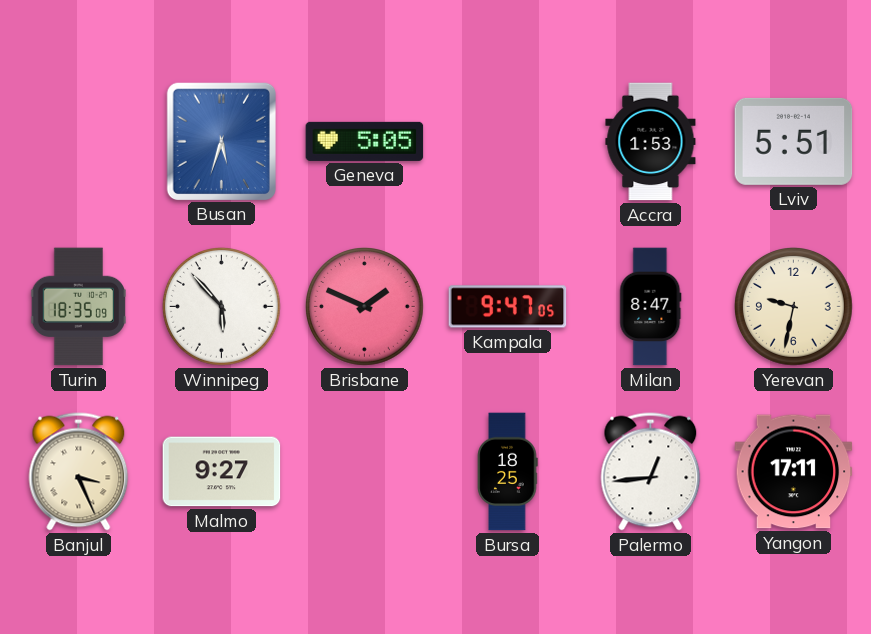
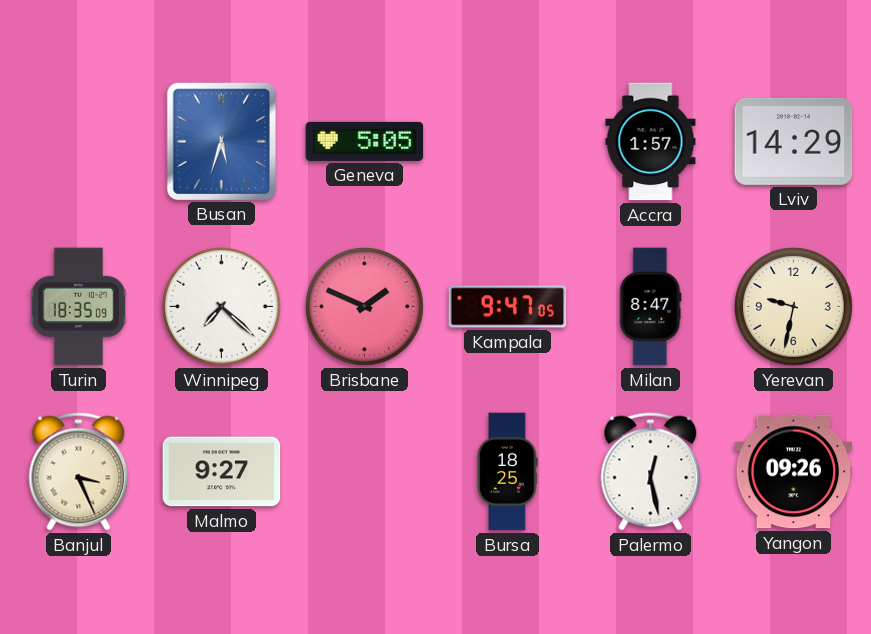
Accra: 1:53 -> 1:57
Lviv: 5:51 -> 14:29
Winnipeg: 5:53 -> 7:22
Palermo: 12:44 -> 12:28
Yangon: 17:11 -> 09:26
